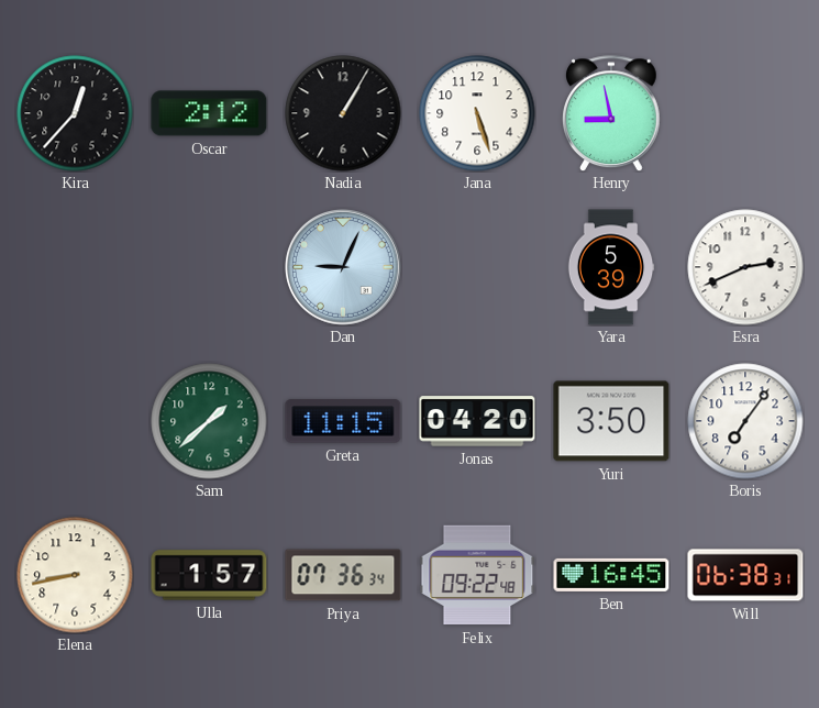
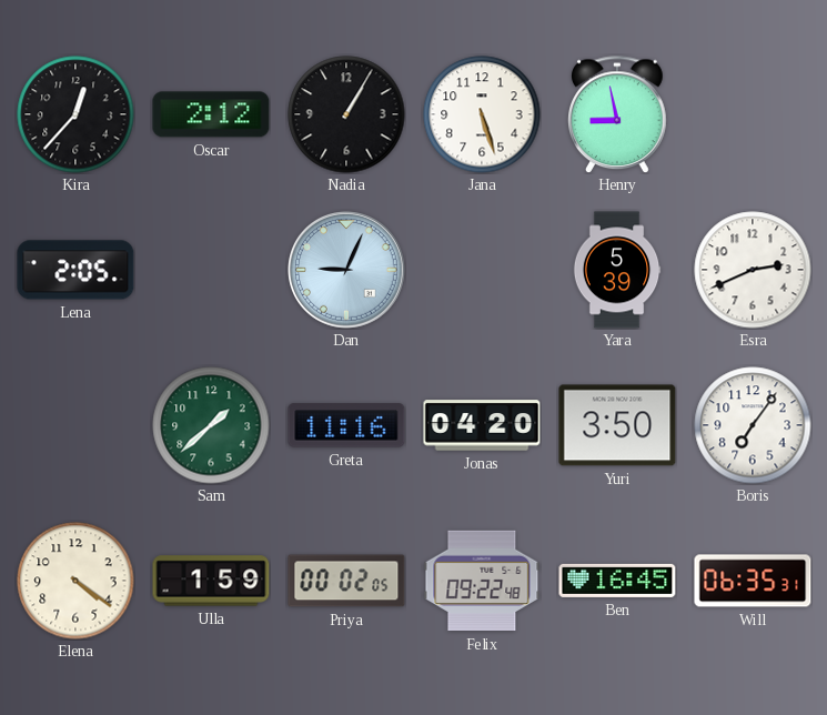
Lena: none -> 2:05
Greta: 11:15 -> 11:16
Elena: 8:43 -> 4:21
Ulla: 1:57 -> 1:59
Priya: 07:36 -> 00:02
Will: 06:38 -> 06:35
